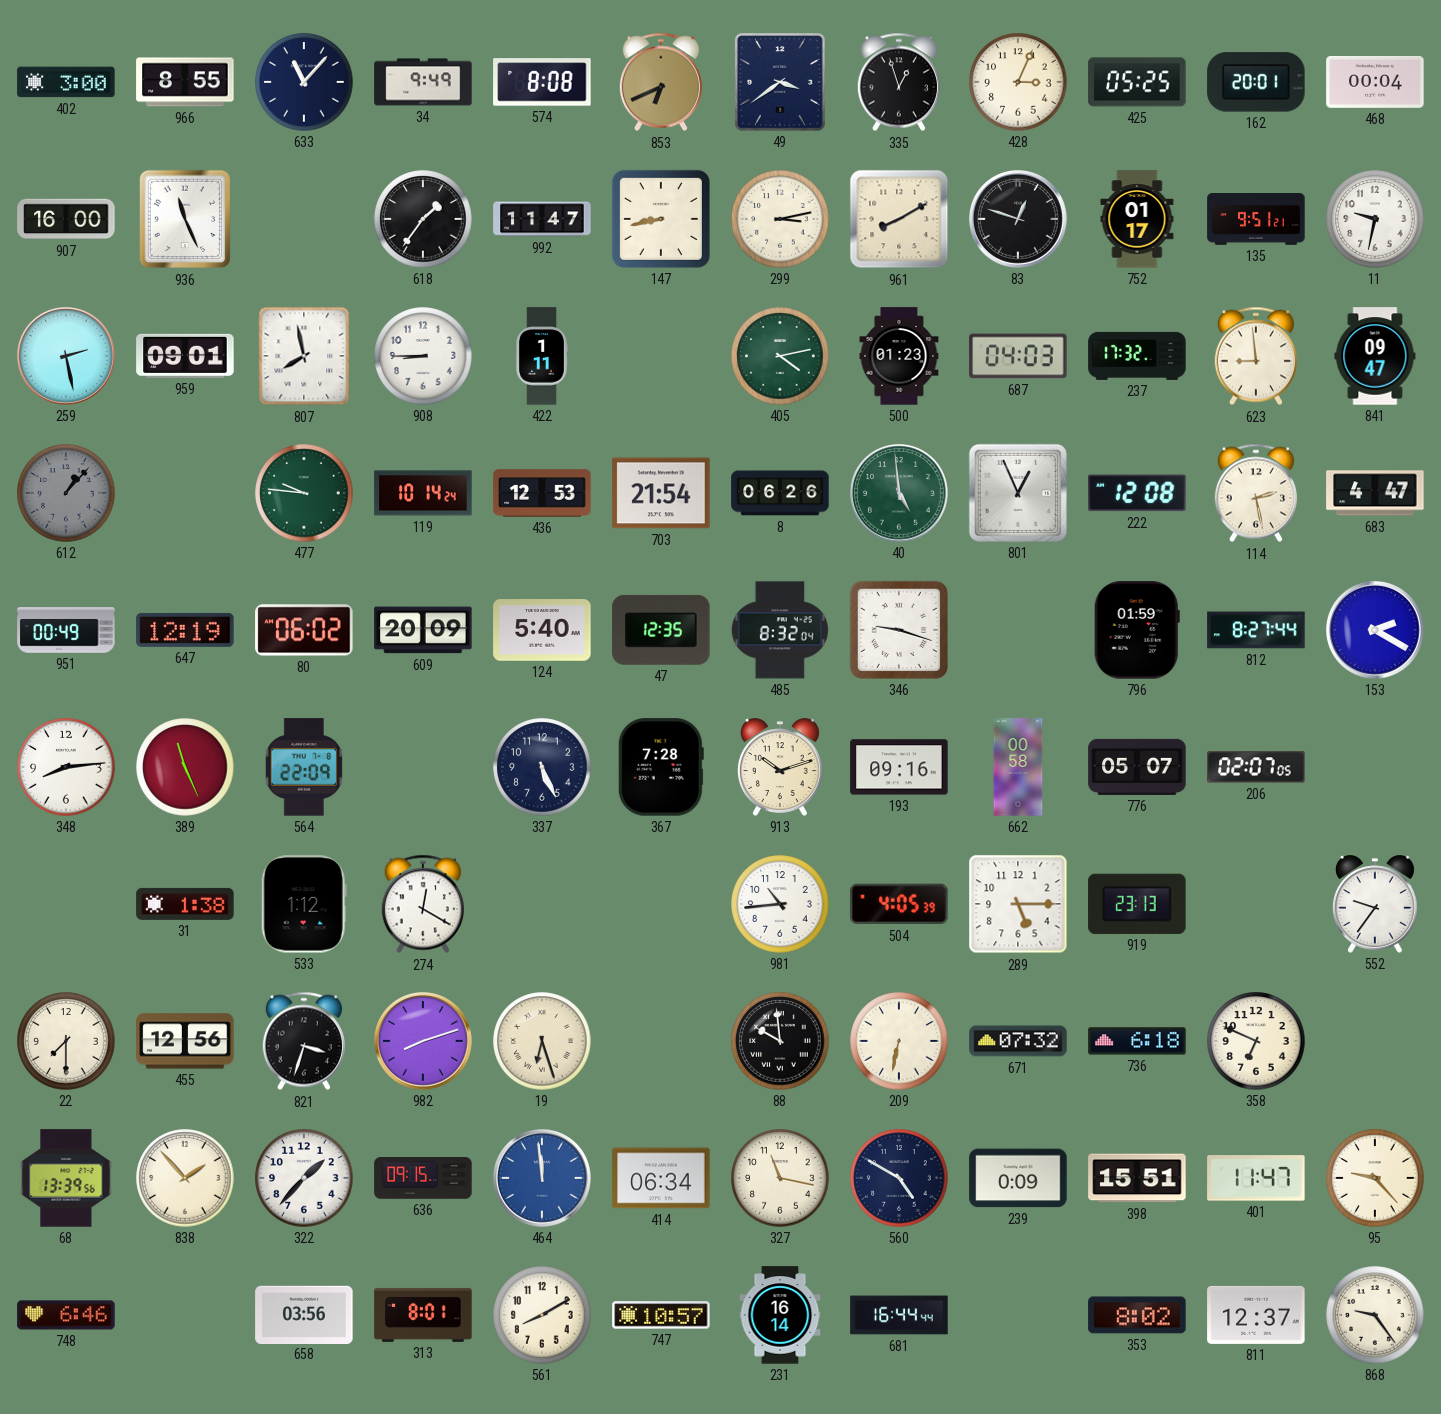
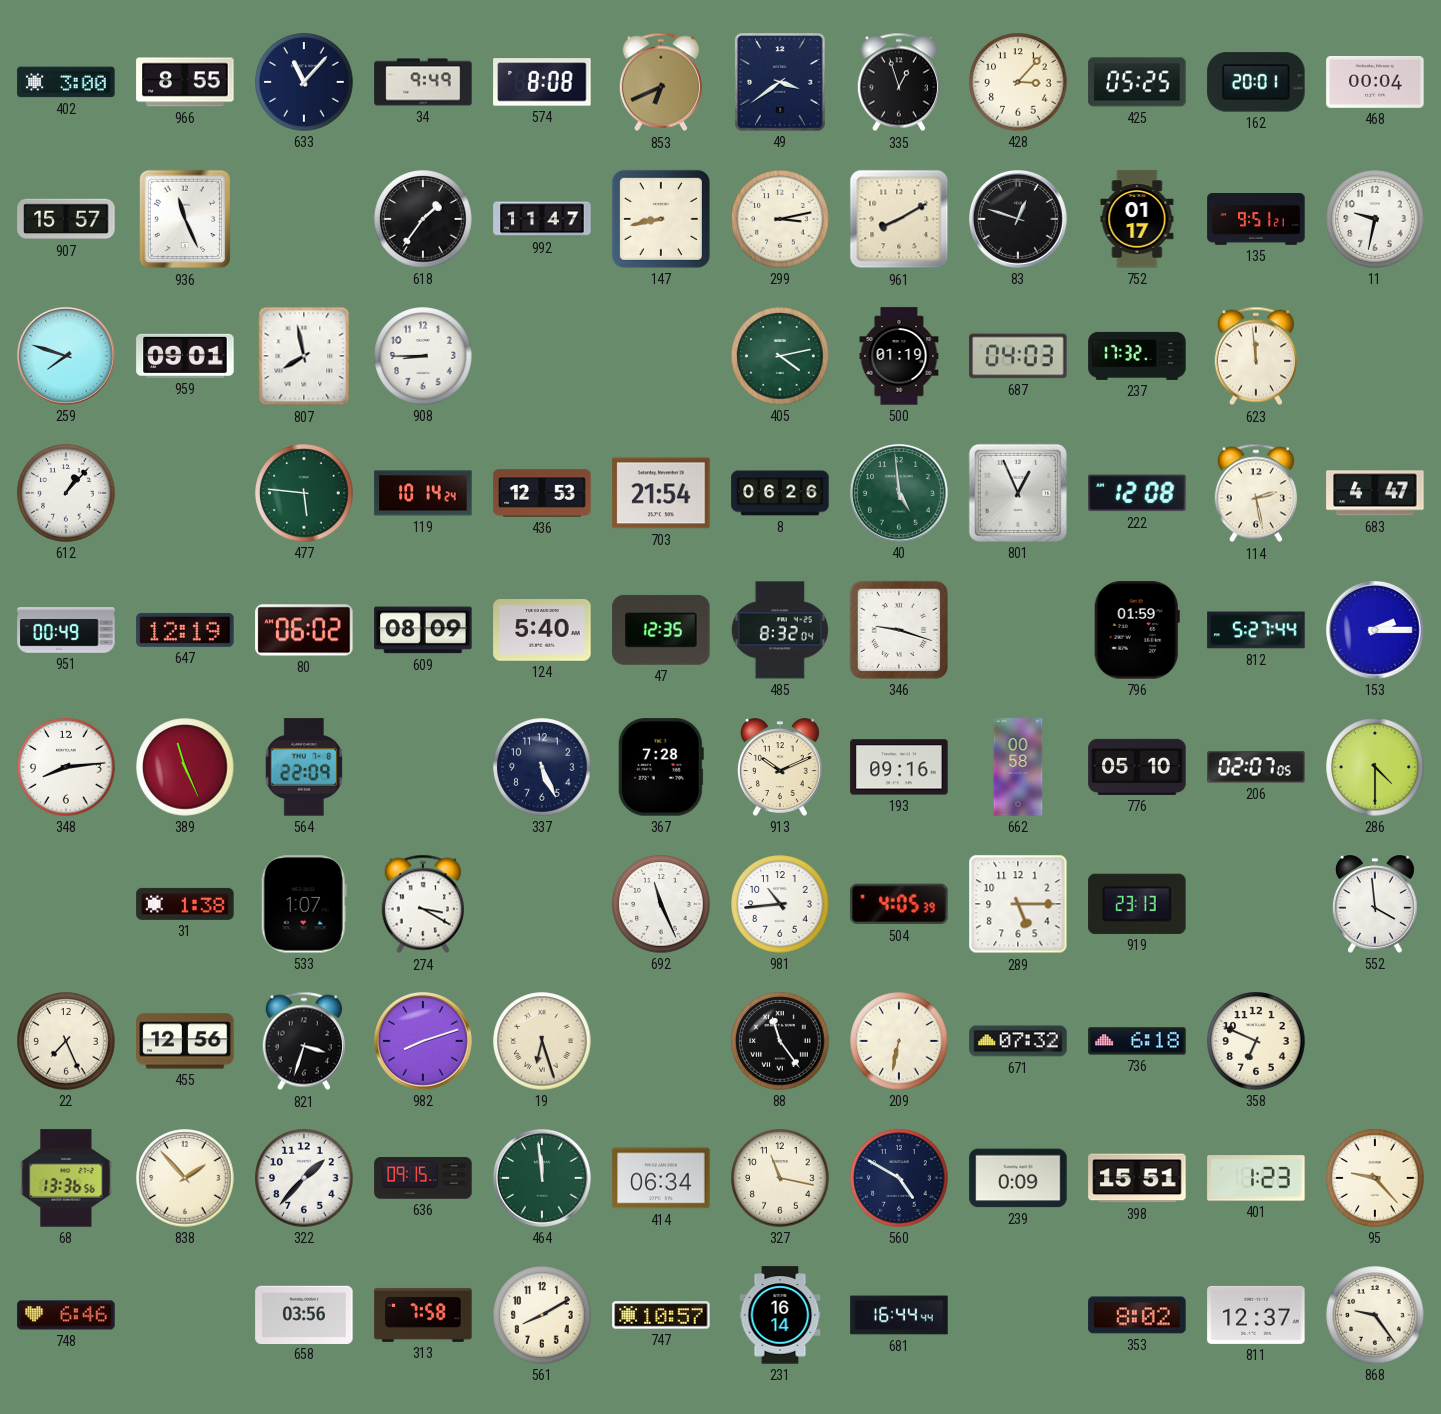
428: 3:04 -> 3:07
907: 16:00 -> 15:57
259: 2:28 -> 7:48
422: 1:11 -> none
500: 01:23 -> 01:19
623: 8:59 -> 11:59
841: 09:47 -> none
612 dial: grey -> white
477: 9:46 -> 5:46
609: 20:09 -> 08:09
812: 8:27 -> 5:27
153: 2:20 -> 2:15
913: 10:12 -> 10:11
776: 05:07 -> 05:10
286: none -> 4:30
533: 1:12 -> 1:07
274: 12:20 -> 3:20
692: none -> 11:26
552: 9:36 -> 3:59
22: 7:30 -> 7:26
88: 9:59 -> 11:24
68: 13:39 -> 13:36
464 dial: blue -> green
401: 11:47 -> 1:23
313: 8:01 -> 7:58
